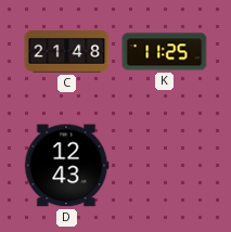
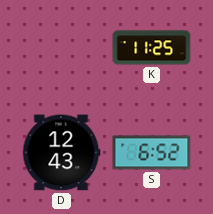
C: 21:48 -> none
S: none -> 6:52
